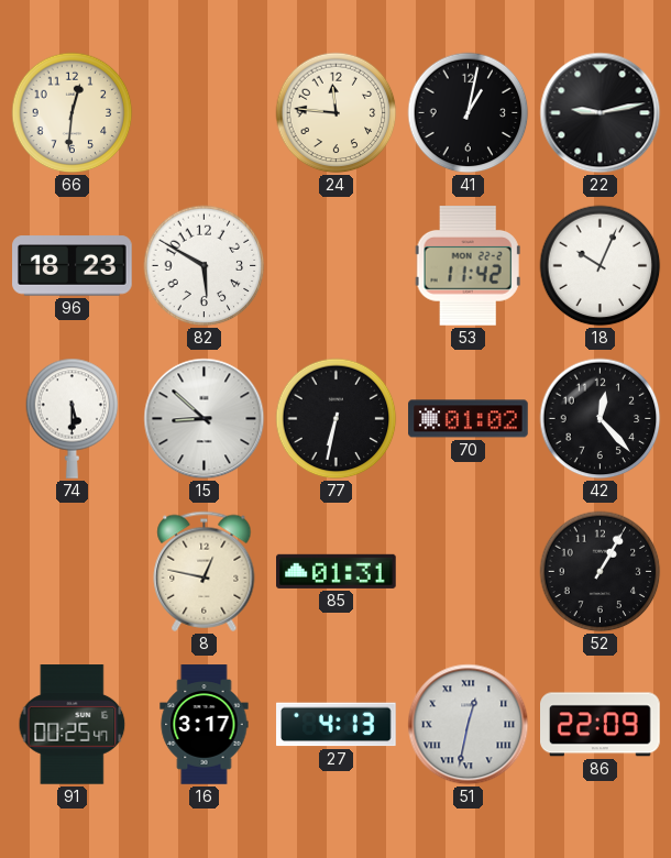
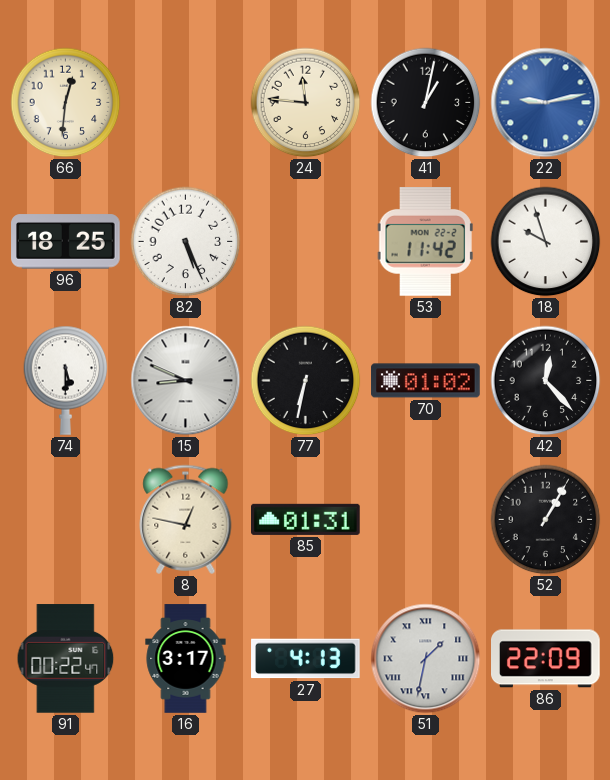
22 dial: black -> blue
96: 18:23 -> 18:25
82: 5:50 -> 5:26
18: 10:04 -> 9:57
15: 8:52 -> 8:49
91: 00:25 -> 00:22
51: 12:32 -> 1:32
